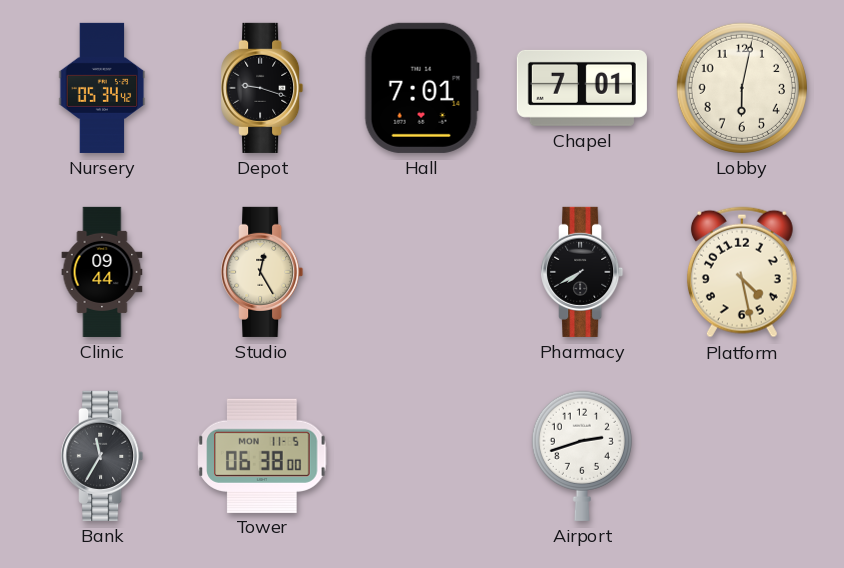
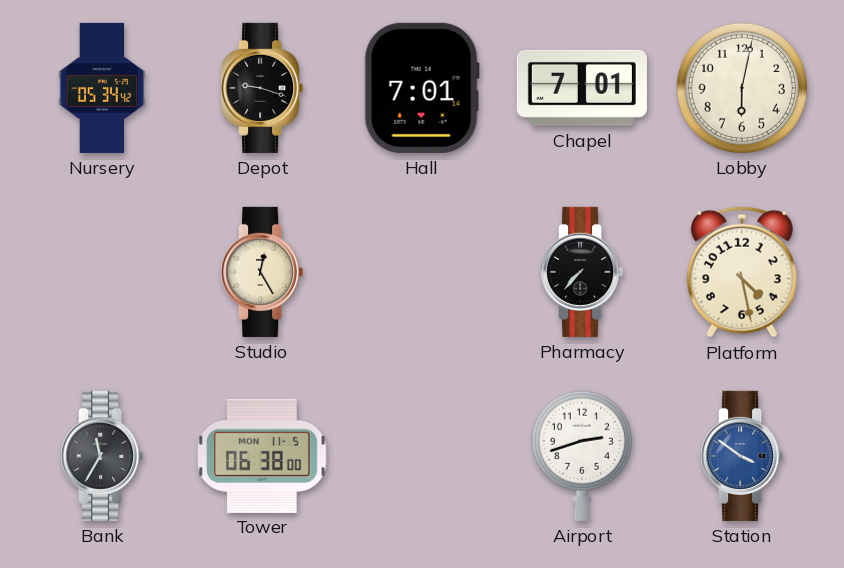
Clinic: 09:44 -> none
Pharmacy: 7:40 -> 7:37
Station: none -> 3:51
